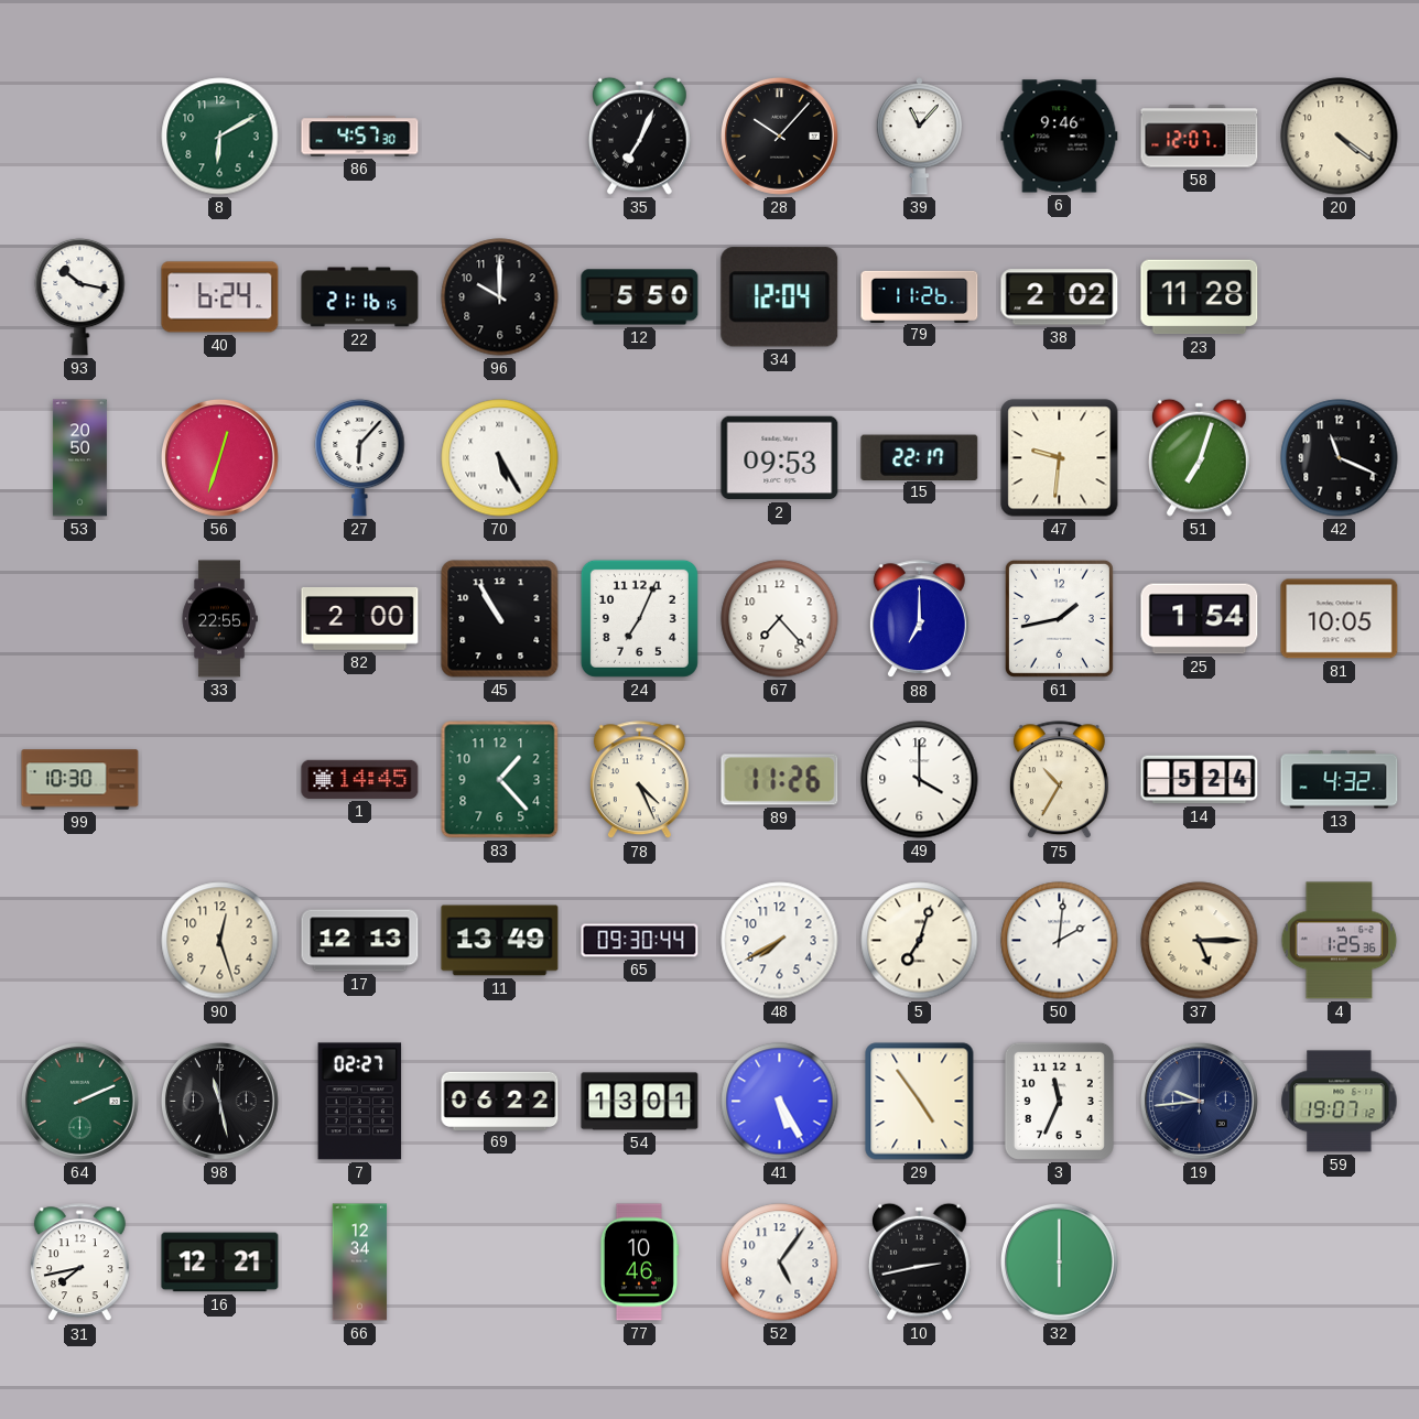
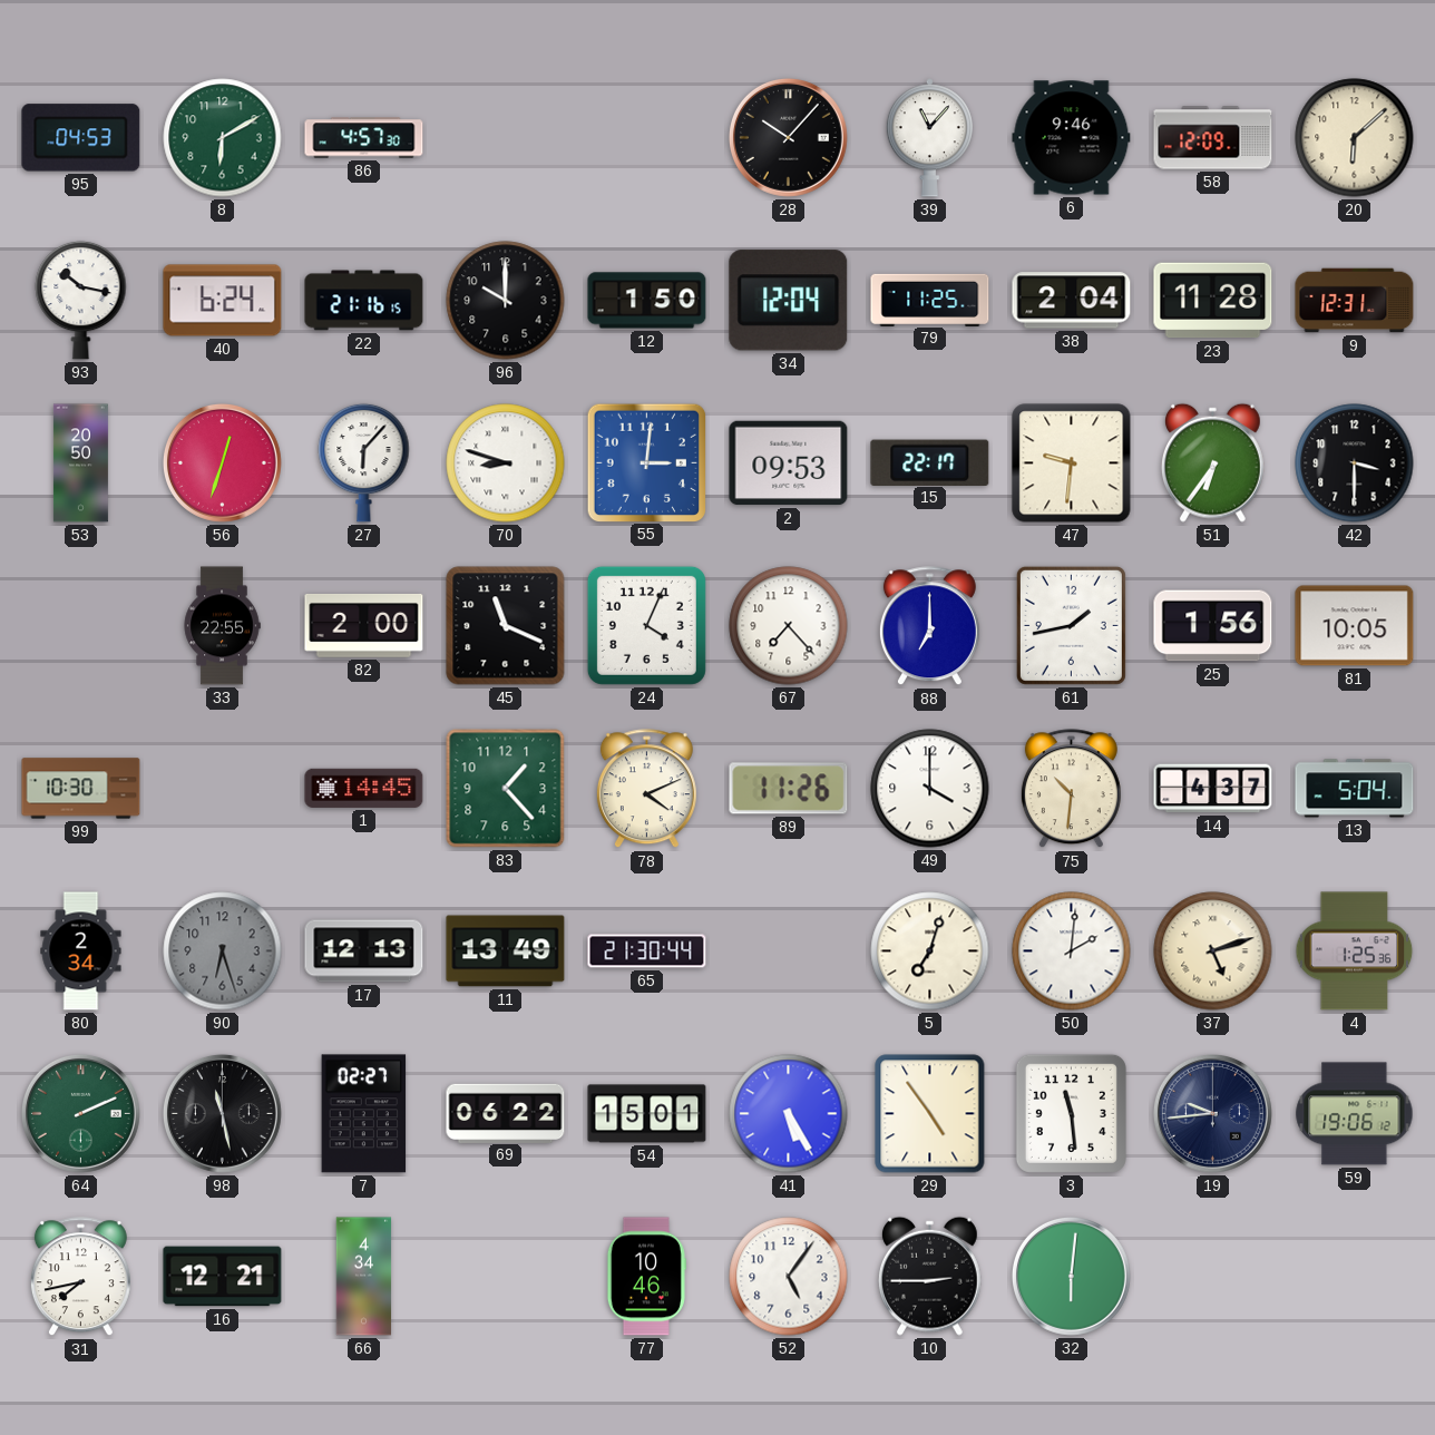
95: none -> 04:53
35: 7:04 -> none
58: 12:07 -> 12:09
20: 4:21 -> 6:08
12: 5:50 -> 1:50
79: 11:26 -> 11:25
38: 2:02 -> 2:04
9: none -> 12:31
70: 5:25 -> 8:48
55: none -> 3:01
51: 7:03 -> 6:36
42: 11:19 -> 3:30
45: 10:55 -> 11:19
24: 7:04 -> 4:04
25: 1:54 -> 1:56
78: 4:26 -> 4:11
75: 10:35 -> 10:31
14: 5:24 -> 4:37
13: 4:32 -> 5:04
80: none -> 2:34
90: 12:27 -> 6:27
90 dial: cream -> grey
65: 09:30 -> 21:30
48: 7:40 -> none
37: 5:15 -> 5:12
54: 13:01 -> 15:01
3: 11:34 -> 11:29
59: 19:07 -> 19:06
66: 12:34 -> 4:34
10: 2:43 -> 2:45
32: 6:00 -> 6:01
